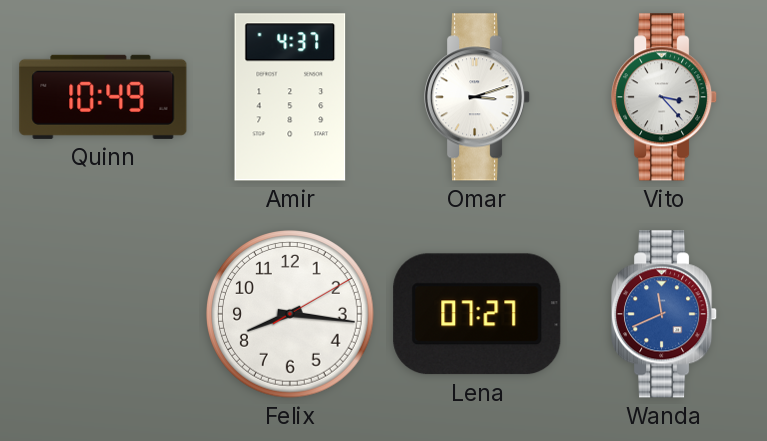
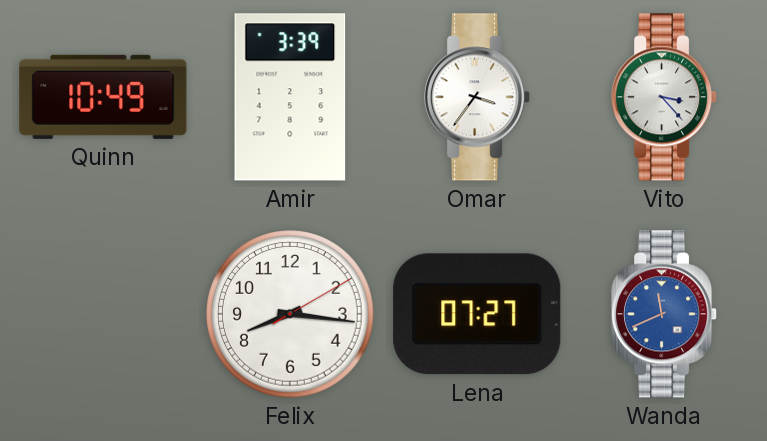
Amir: 4:37 -> 3:39
Omar: 3:12 -> 3:36
